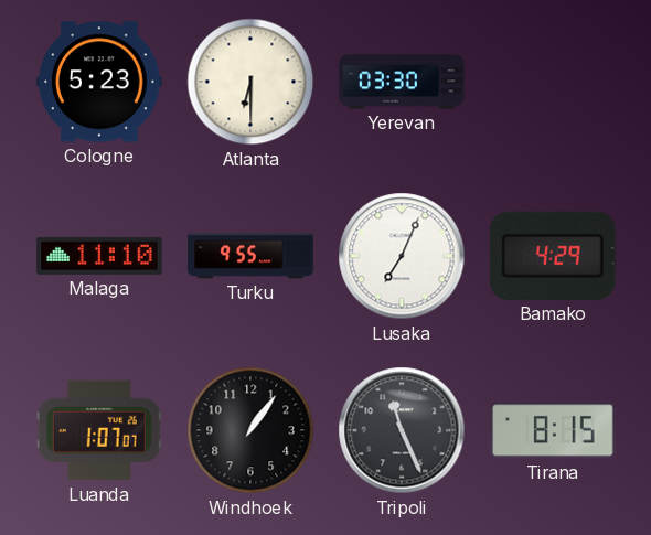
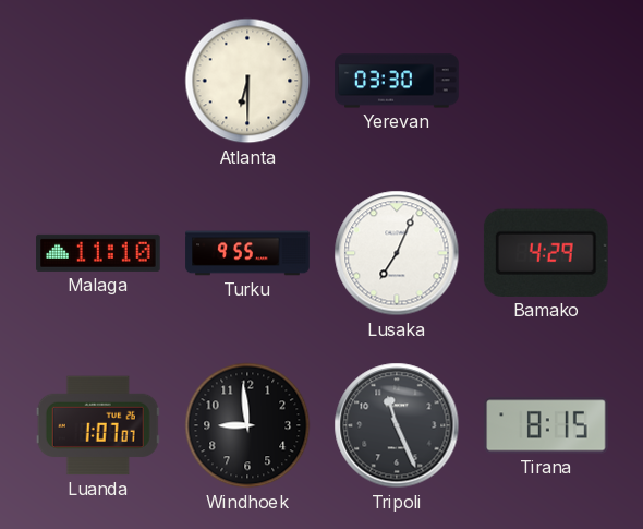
Cologne: 5:23 -> none
Windhoek: 1:06 -> 8:59
